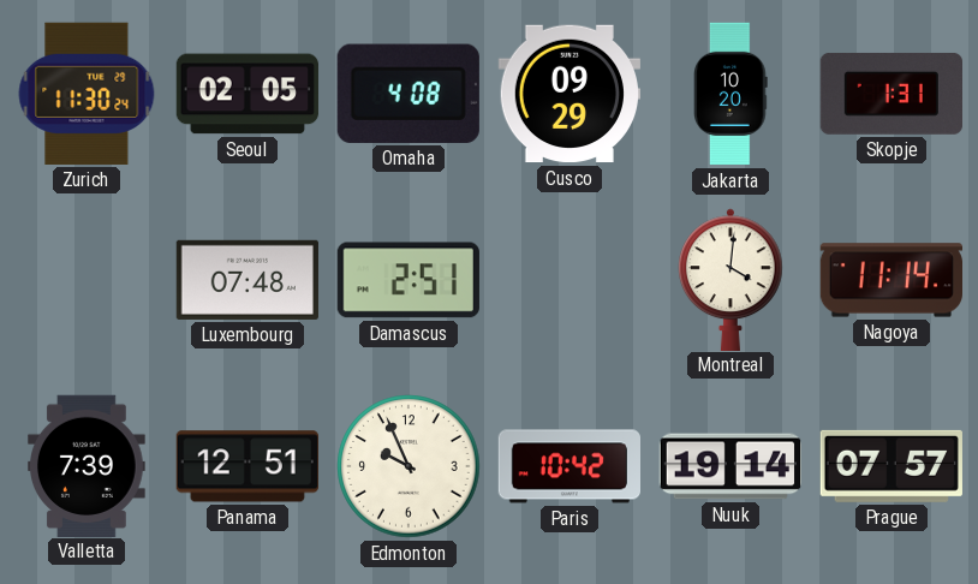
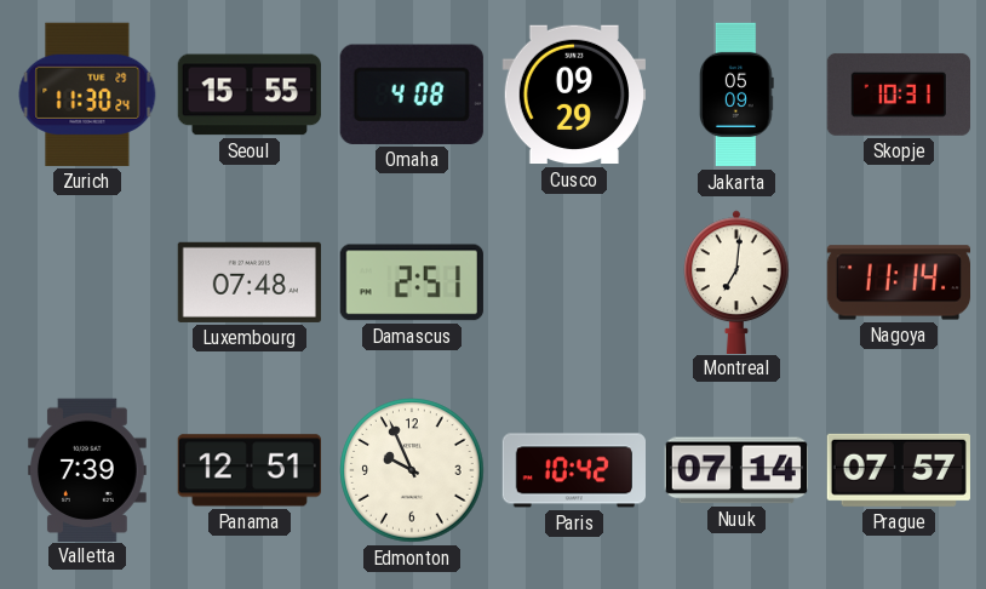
Seoul: 02:05 -> 15:55
Jakarta: 10:20 -> 05:09
Skopje: 1:31 -> 10:31
Montreal: 4:01 -> 7:01
Nuuk: 19:14 -> 07:14
